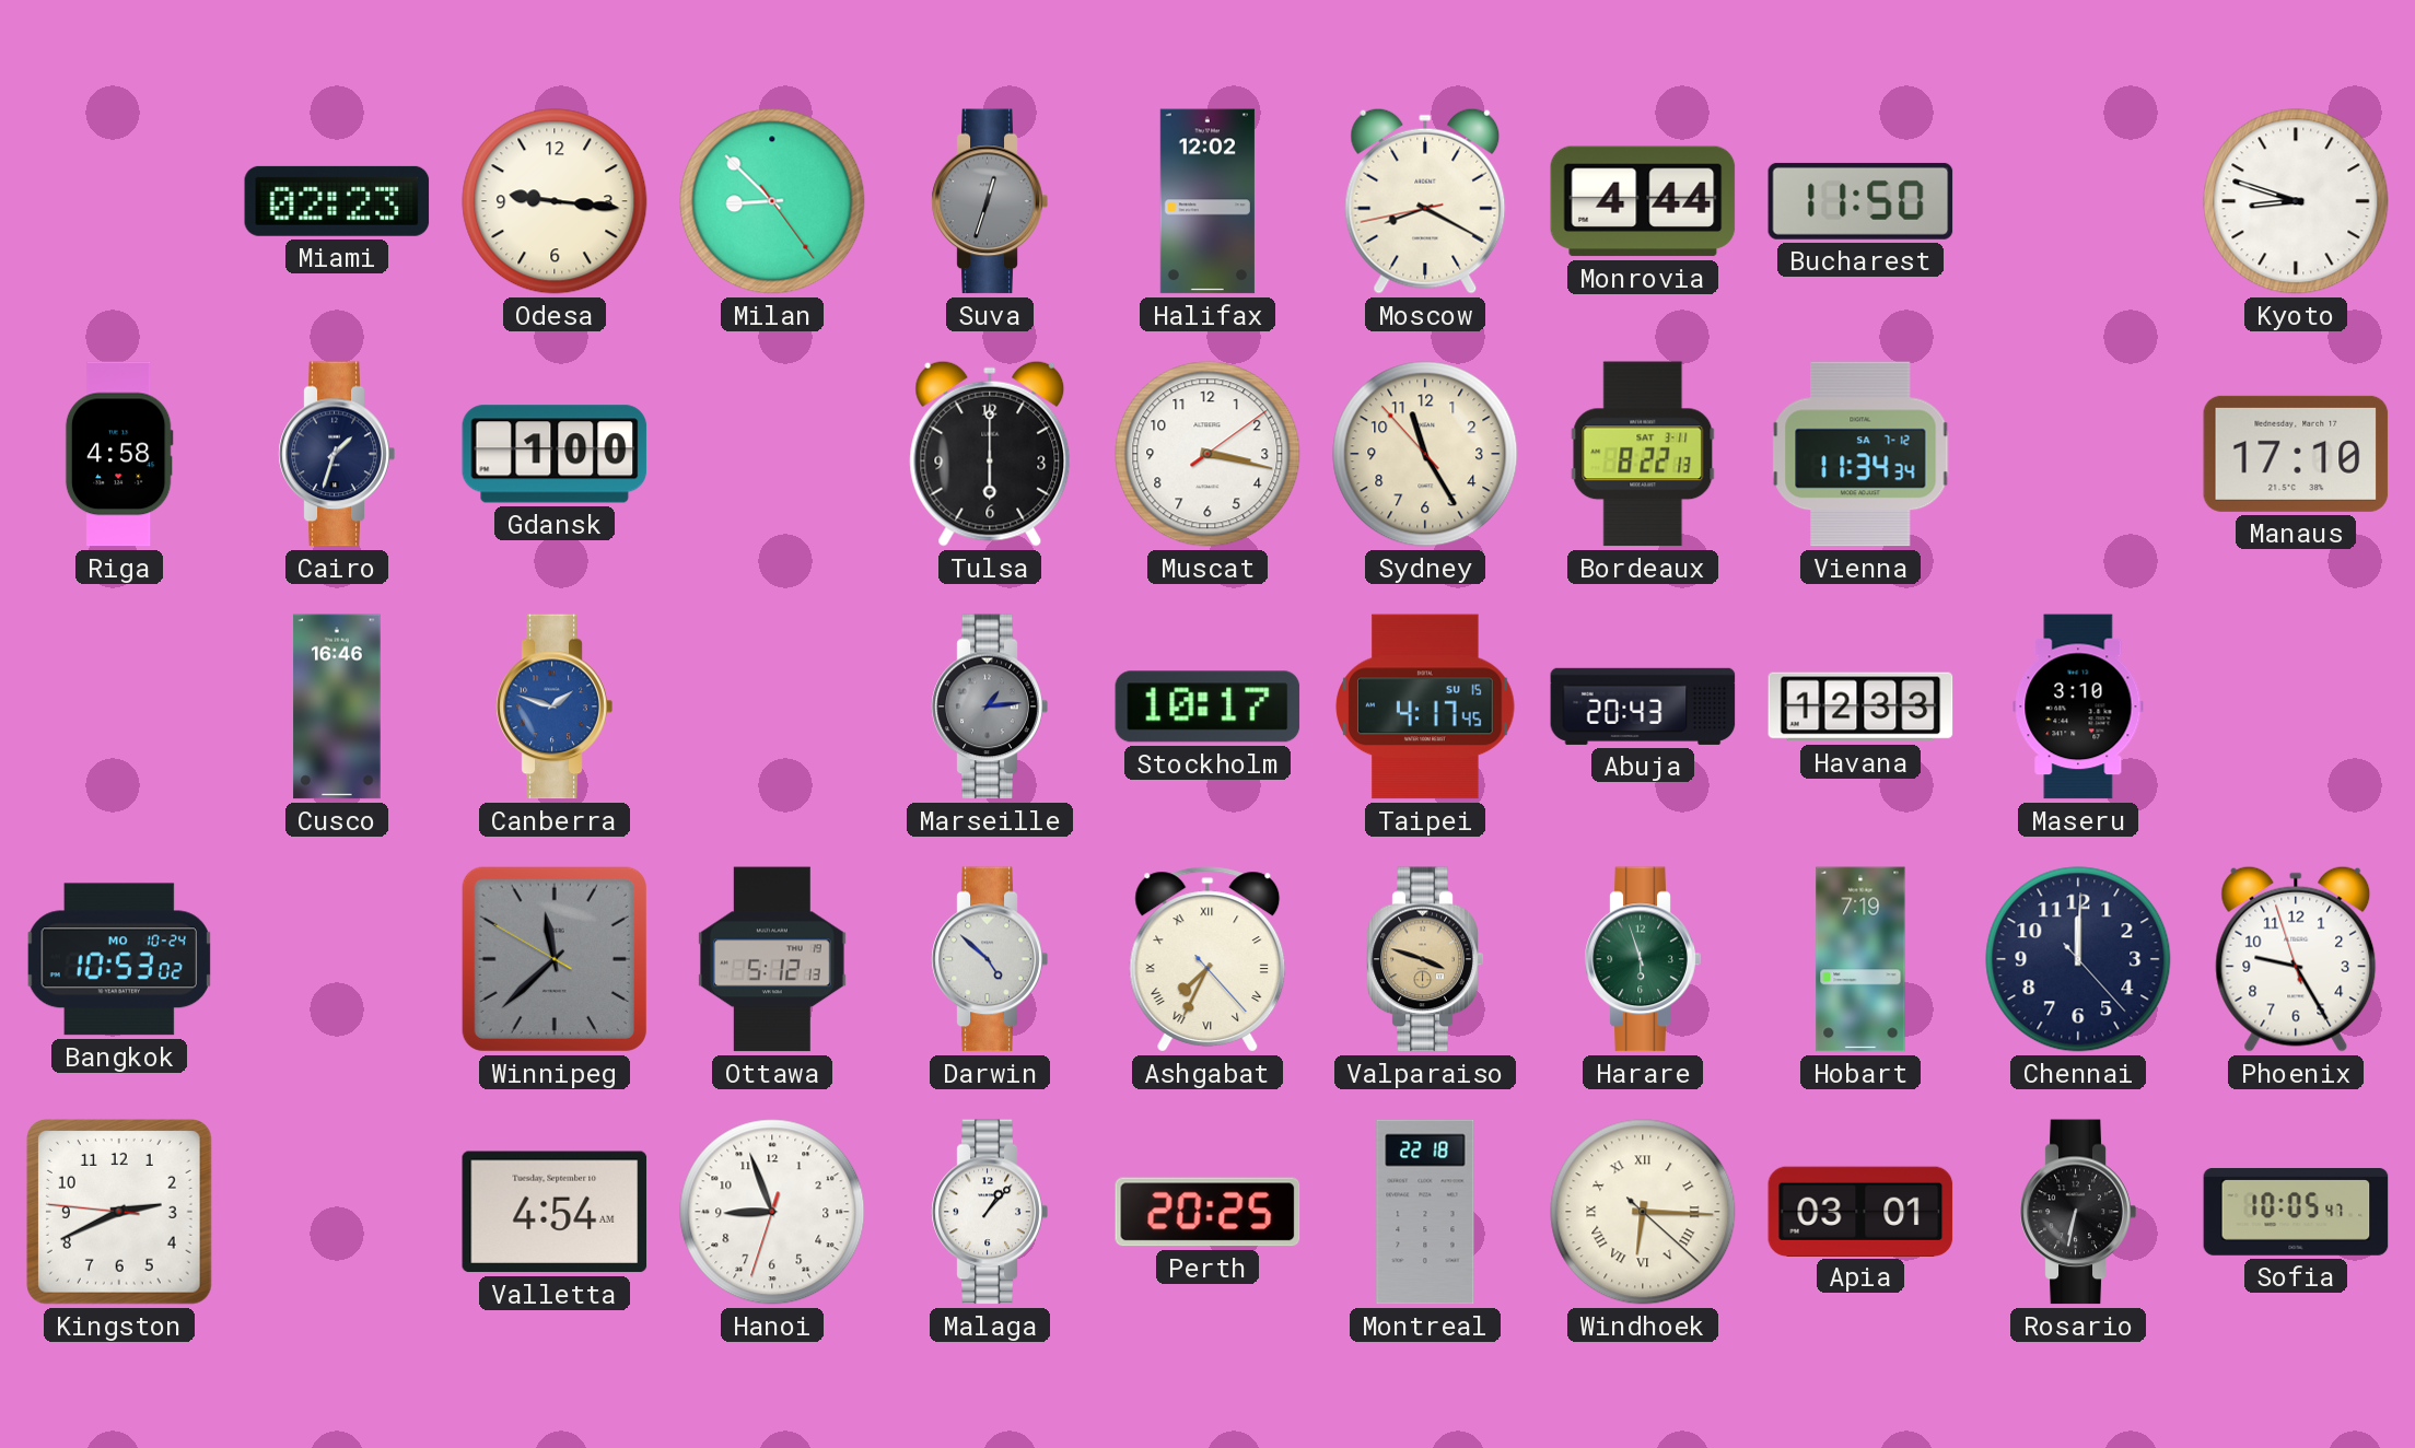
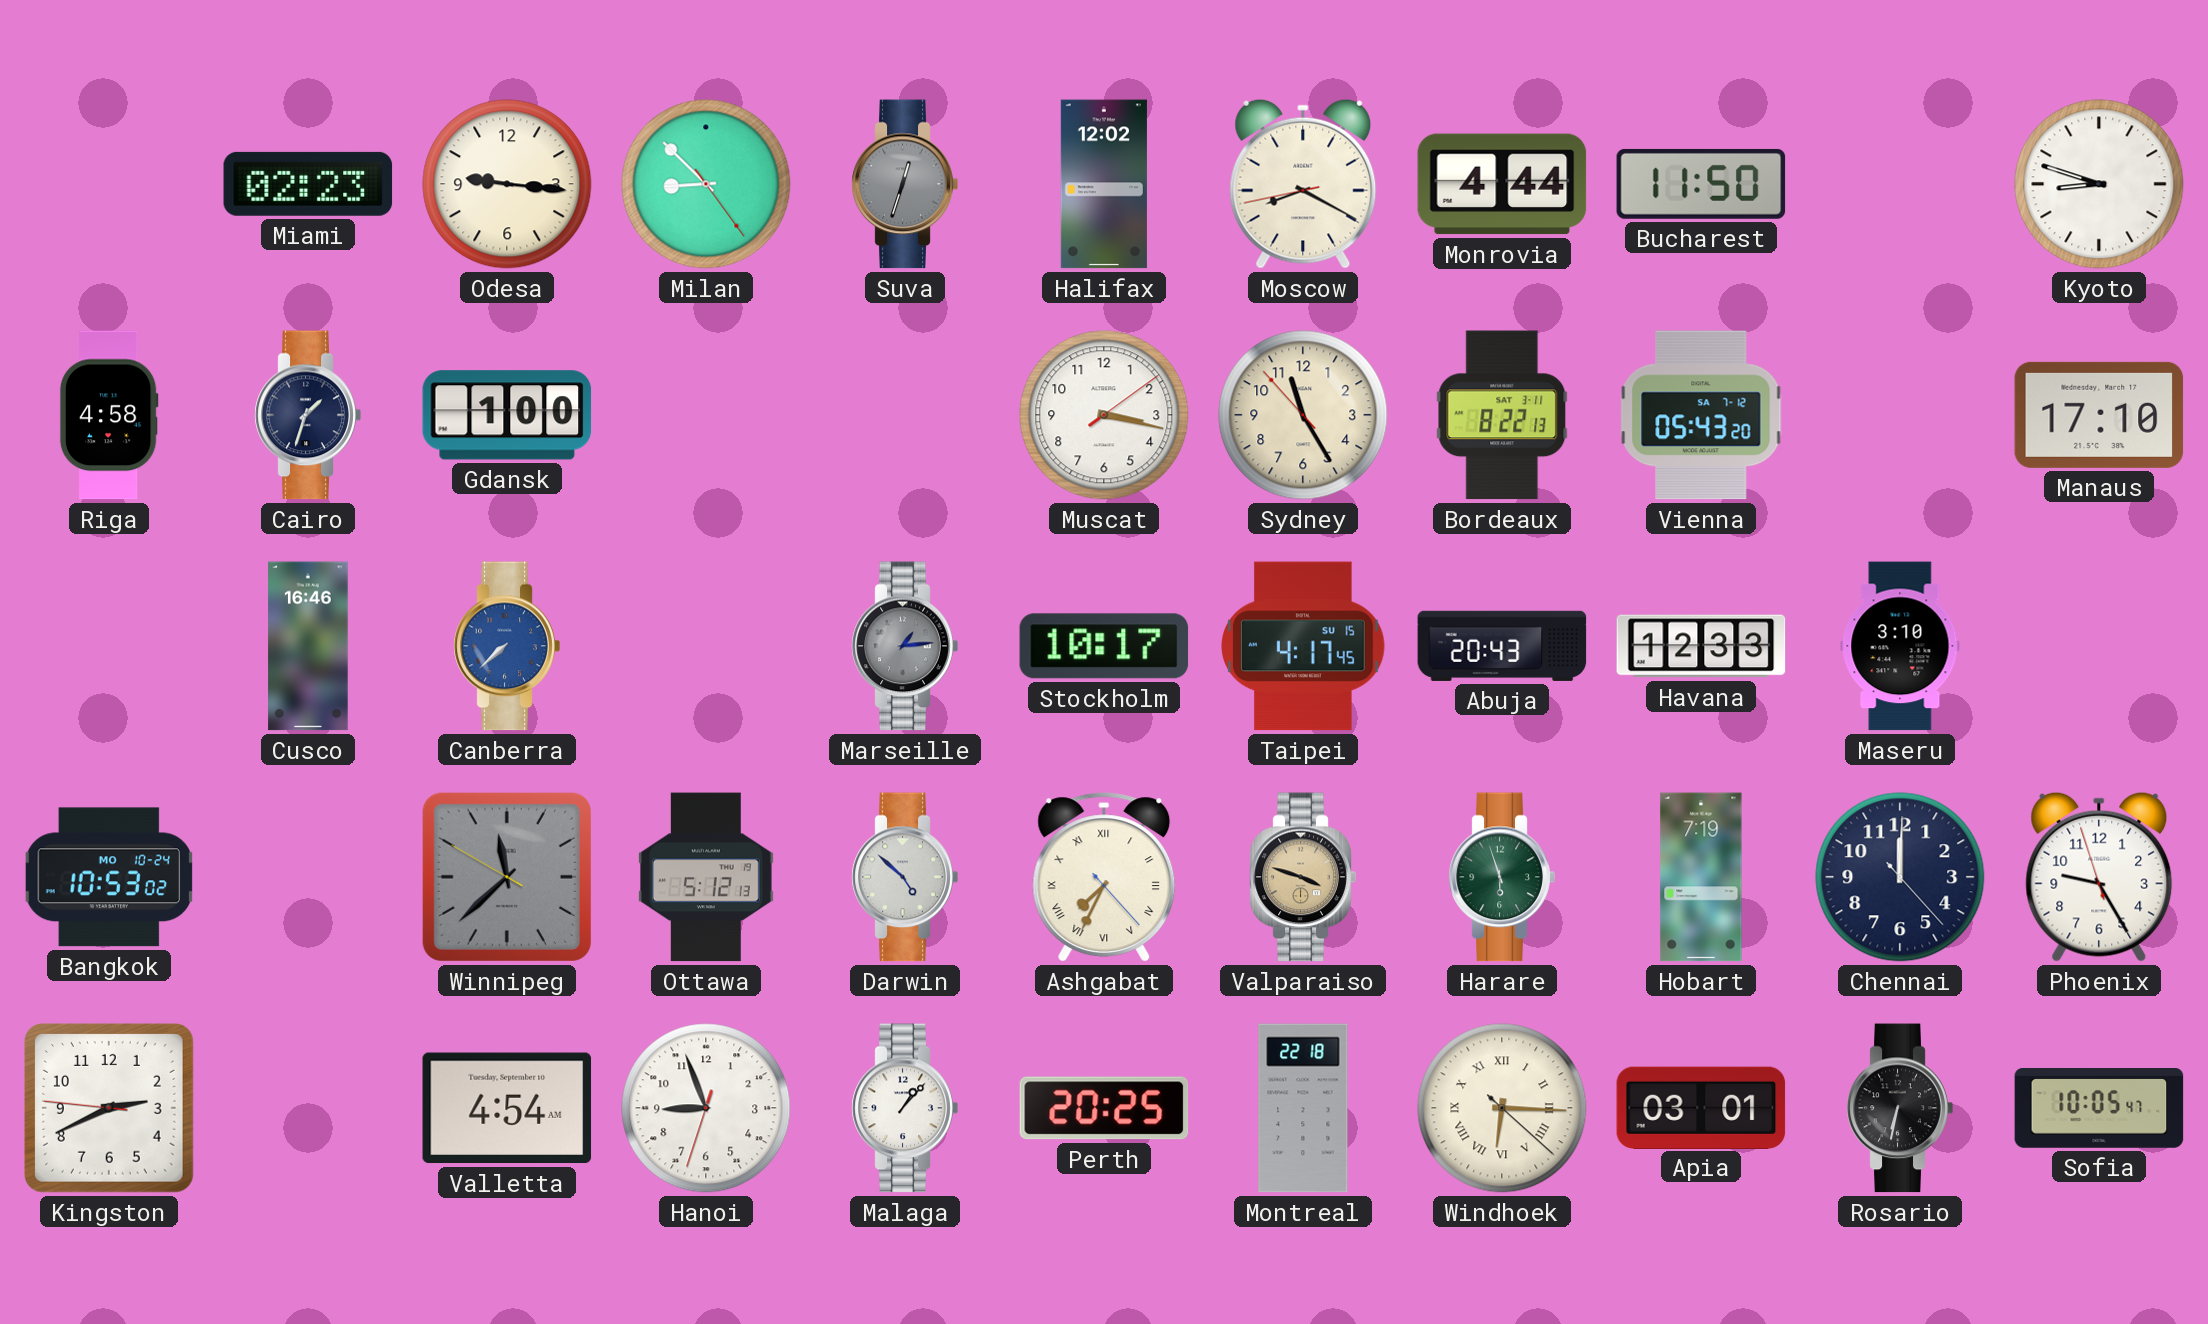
Tulsa: 6:00 -> none
Vienna: 11:34 -> 05:43
Canberra: 1:48 -> 7:38
